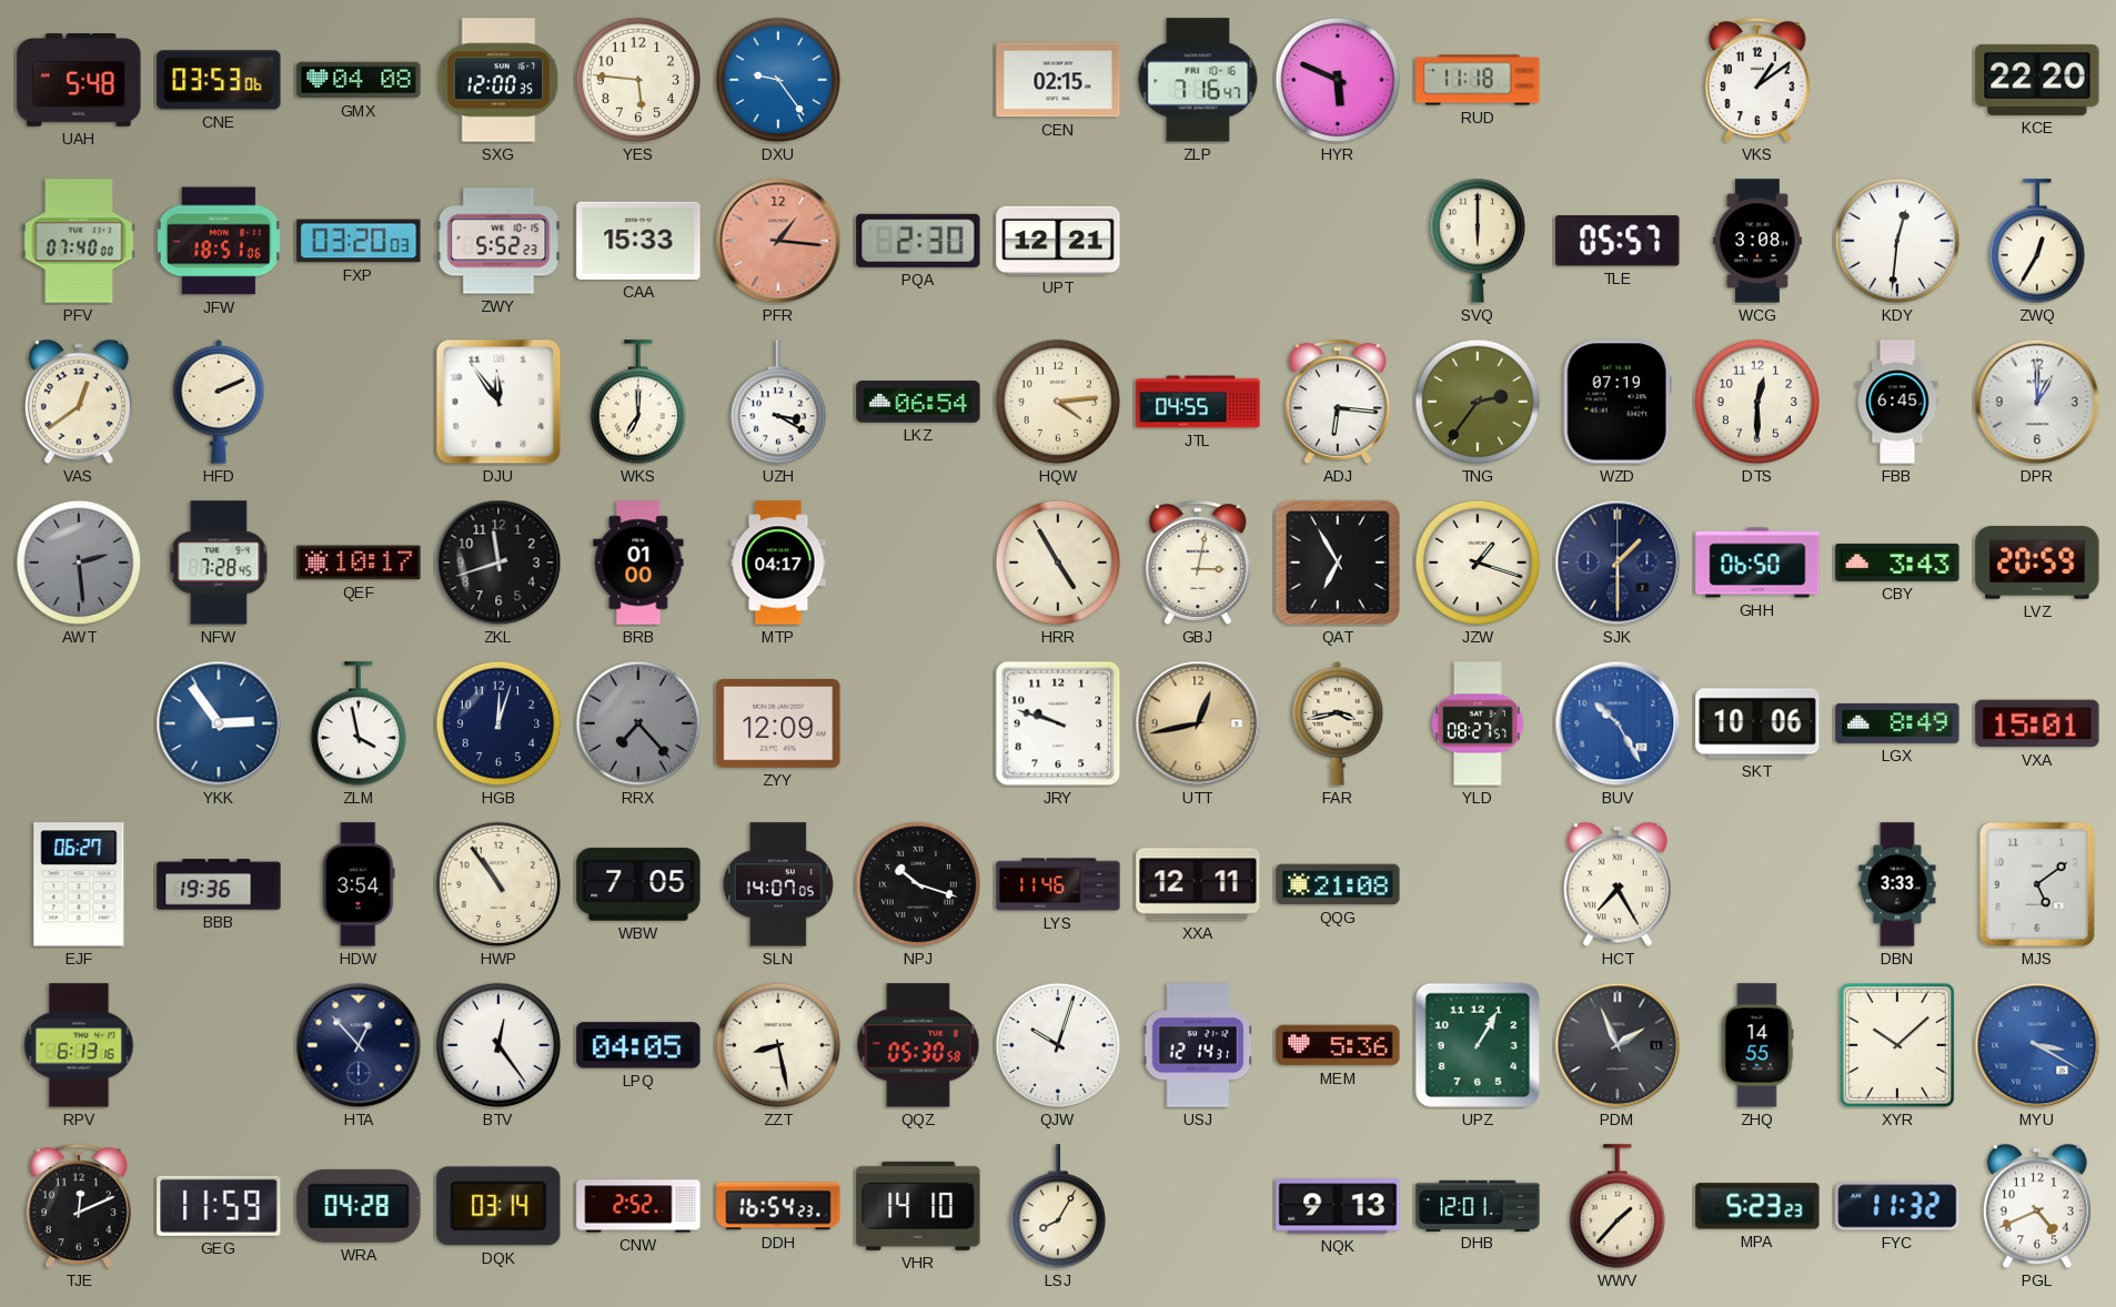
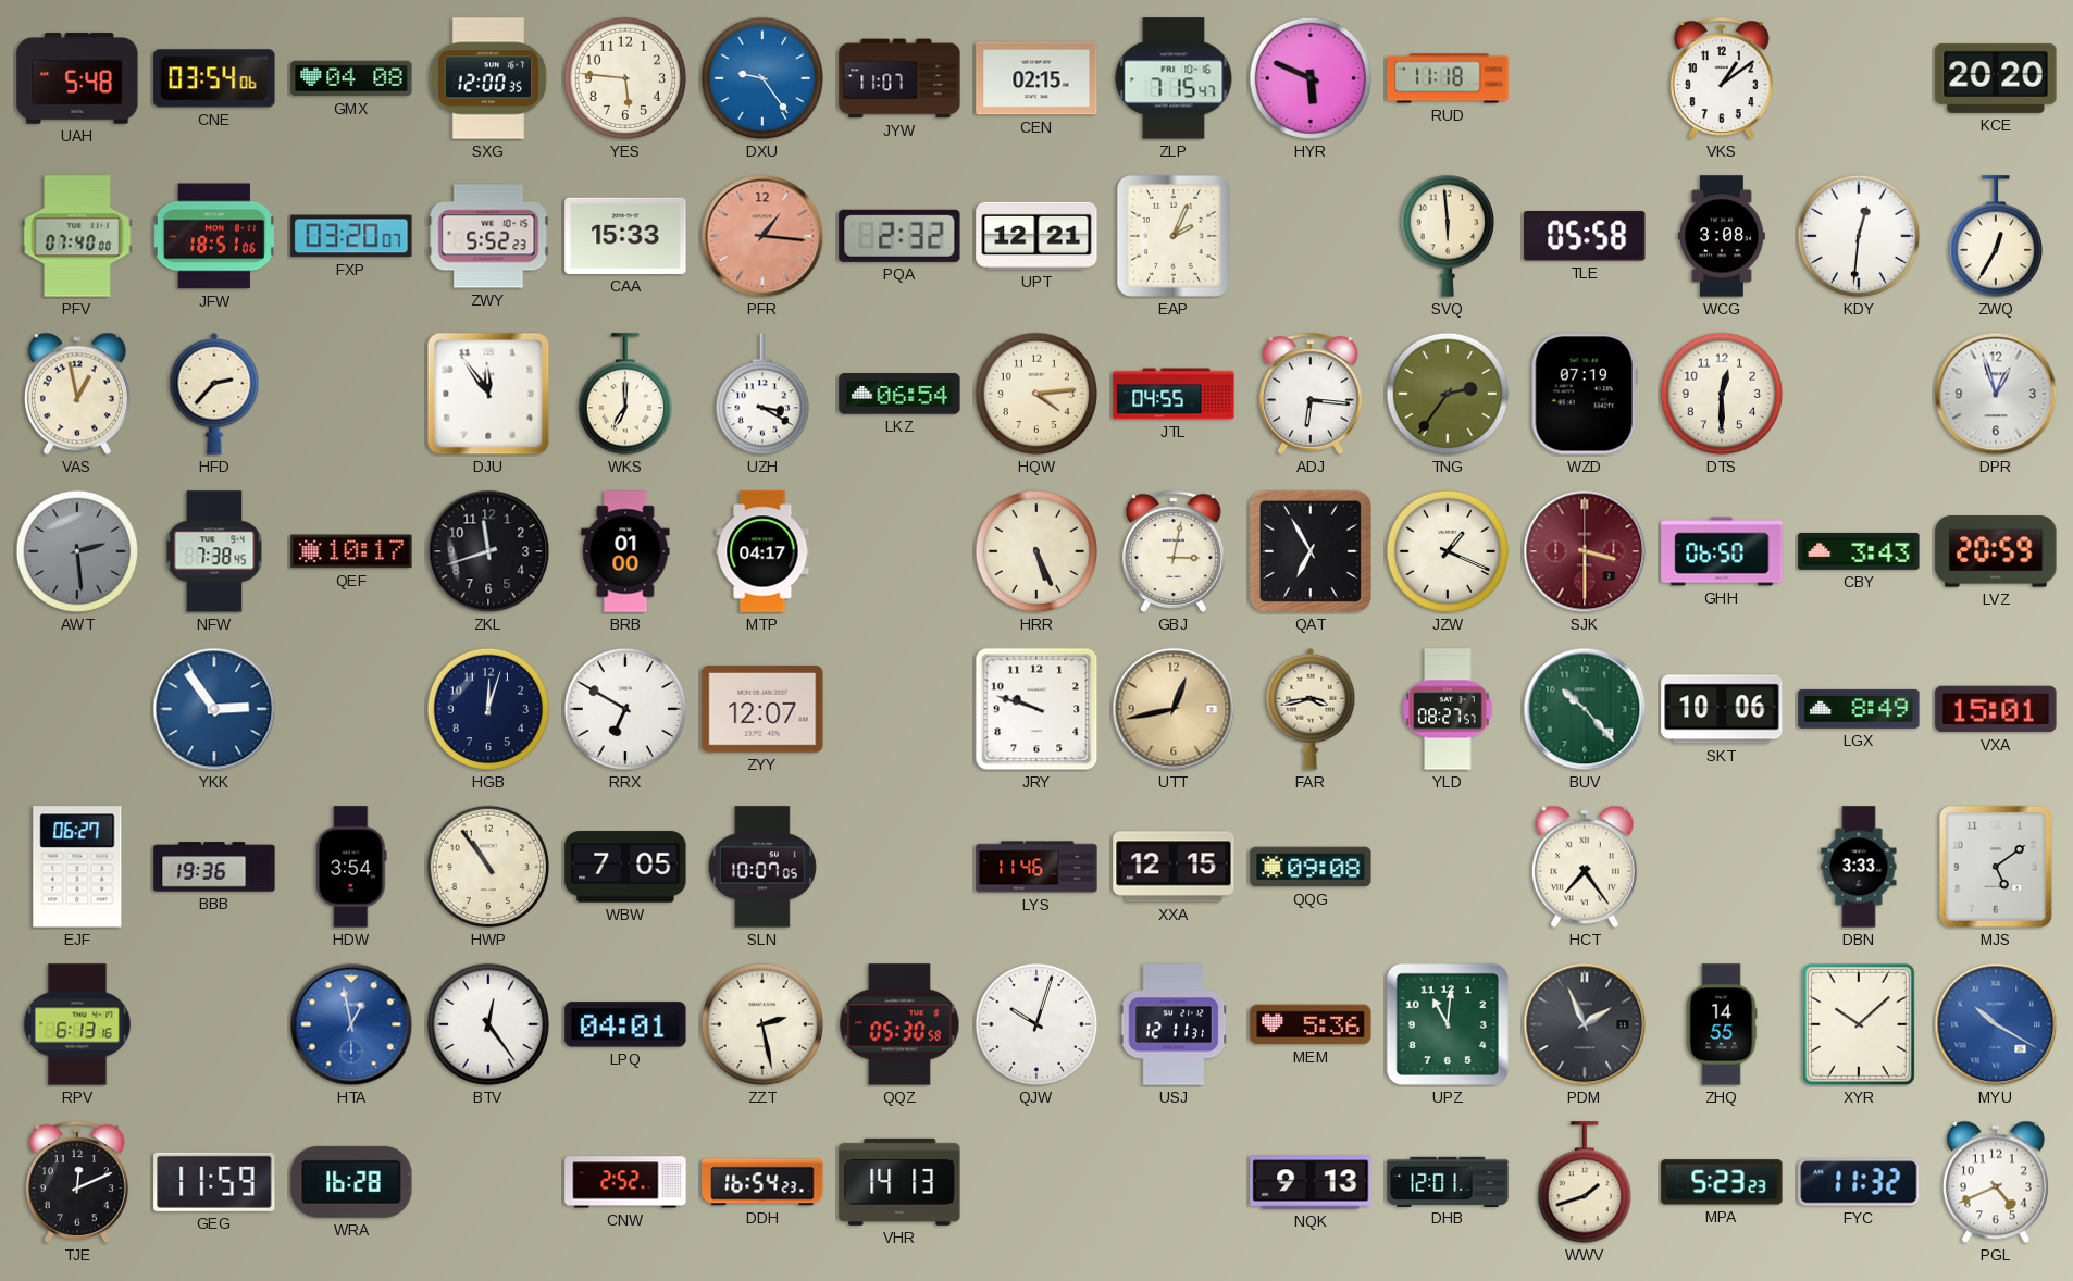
CNE: 03:53 -> 03:54
JYW: none -> 11:07
ZLP: 7:16 -> 7:15
KCE: 22:20 -> 20:20
FXP: 03:20:03 -> 03:20:07
PQA: 2:30 -> 2:32
EAP: none -> 2:04
SVQ: 6:00 -> 5:59
TLE: 05:57 -> 05:58
VAS: 12:39 -> 12:58
HFD: 2:11 -> 2:37
FBB: 6:45 -> none
DPR: 1:00 -> 12:57
NFW: 7:28 -> 7:38
HRR: 4:55 -> 5:26
JZW: 1:18 -> 1:19
SJK: 1:30 -> 3:30
SJK dial: navy -> burgundy
ZLM: 3:58 -> none
RRX: 7:23 -> 6:50
RRX dial: grey -> white
ZYY: 12:09 -> 12:07
BUV: 10:25 -> 10:23
BUV dial: blue -> green
SLN: 14:07 -> 10:07
NPJ: 10:18 -> none
XXA: 12:11 -> 12:15
QQG: 21:08 -> 09:08
HCT: 7:25 -> 7:24
HTA: 12:53 -> 12:58
HTA dial: navy -> blue
LPQ: 04:05 -> 04:01
ZZT: 8:28 -> 2:28
USJ: 12:14 -> 12:11
UPZ: 1:05 -> 11:01
MYU: 3:20 -> 10:20
WRA: 04:28 -> 16:28
DQK: 03:14 -> none
VHR: 14:10 -> 14:13
LSJ: 8:05 -> none
WWV: 1:37 -> 1:42
